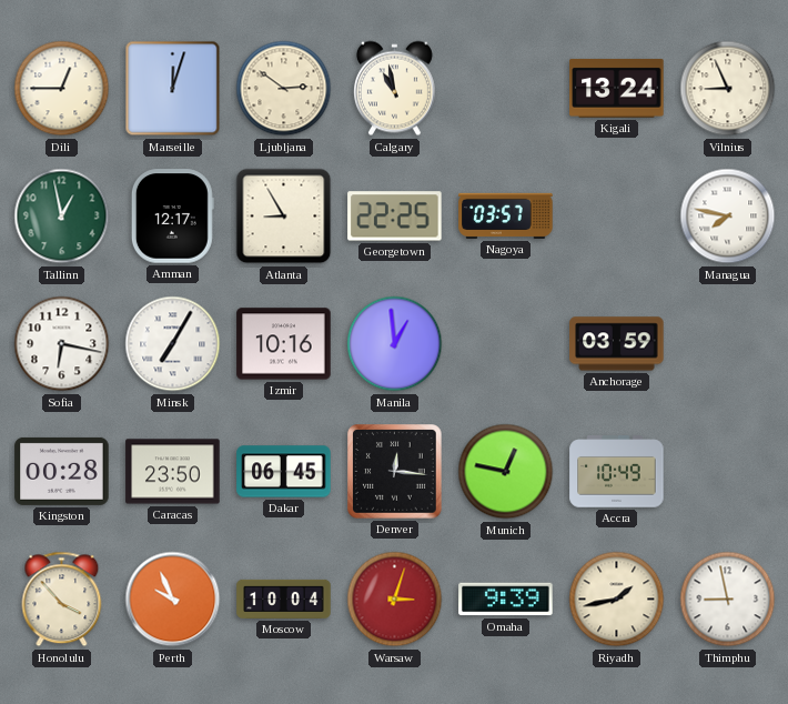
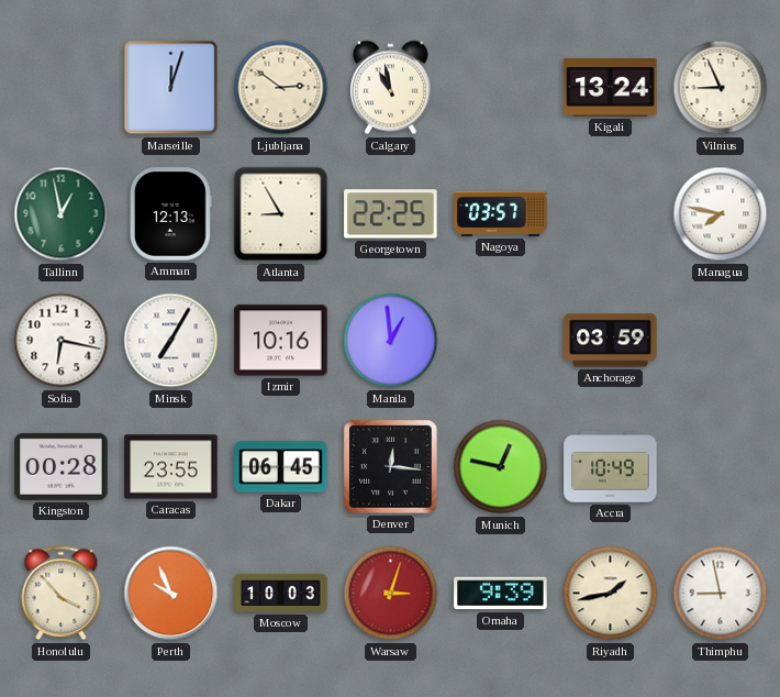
Dili: 12:45 -> none
Amman: 12:17 -> 12:13
Caracas: 23:50 -> 23:55
Moscow: 10:04 -> 10:03
